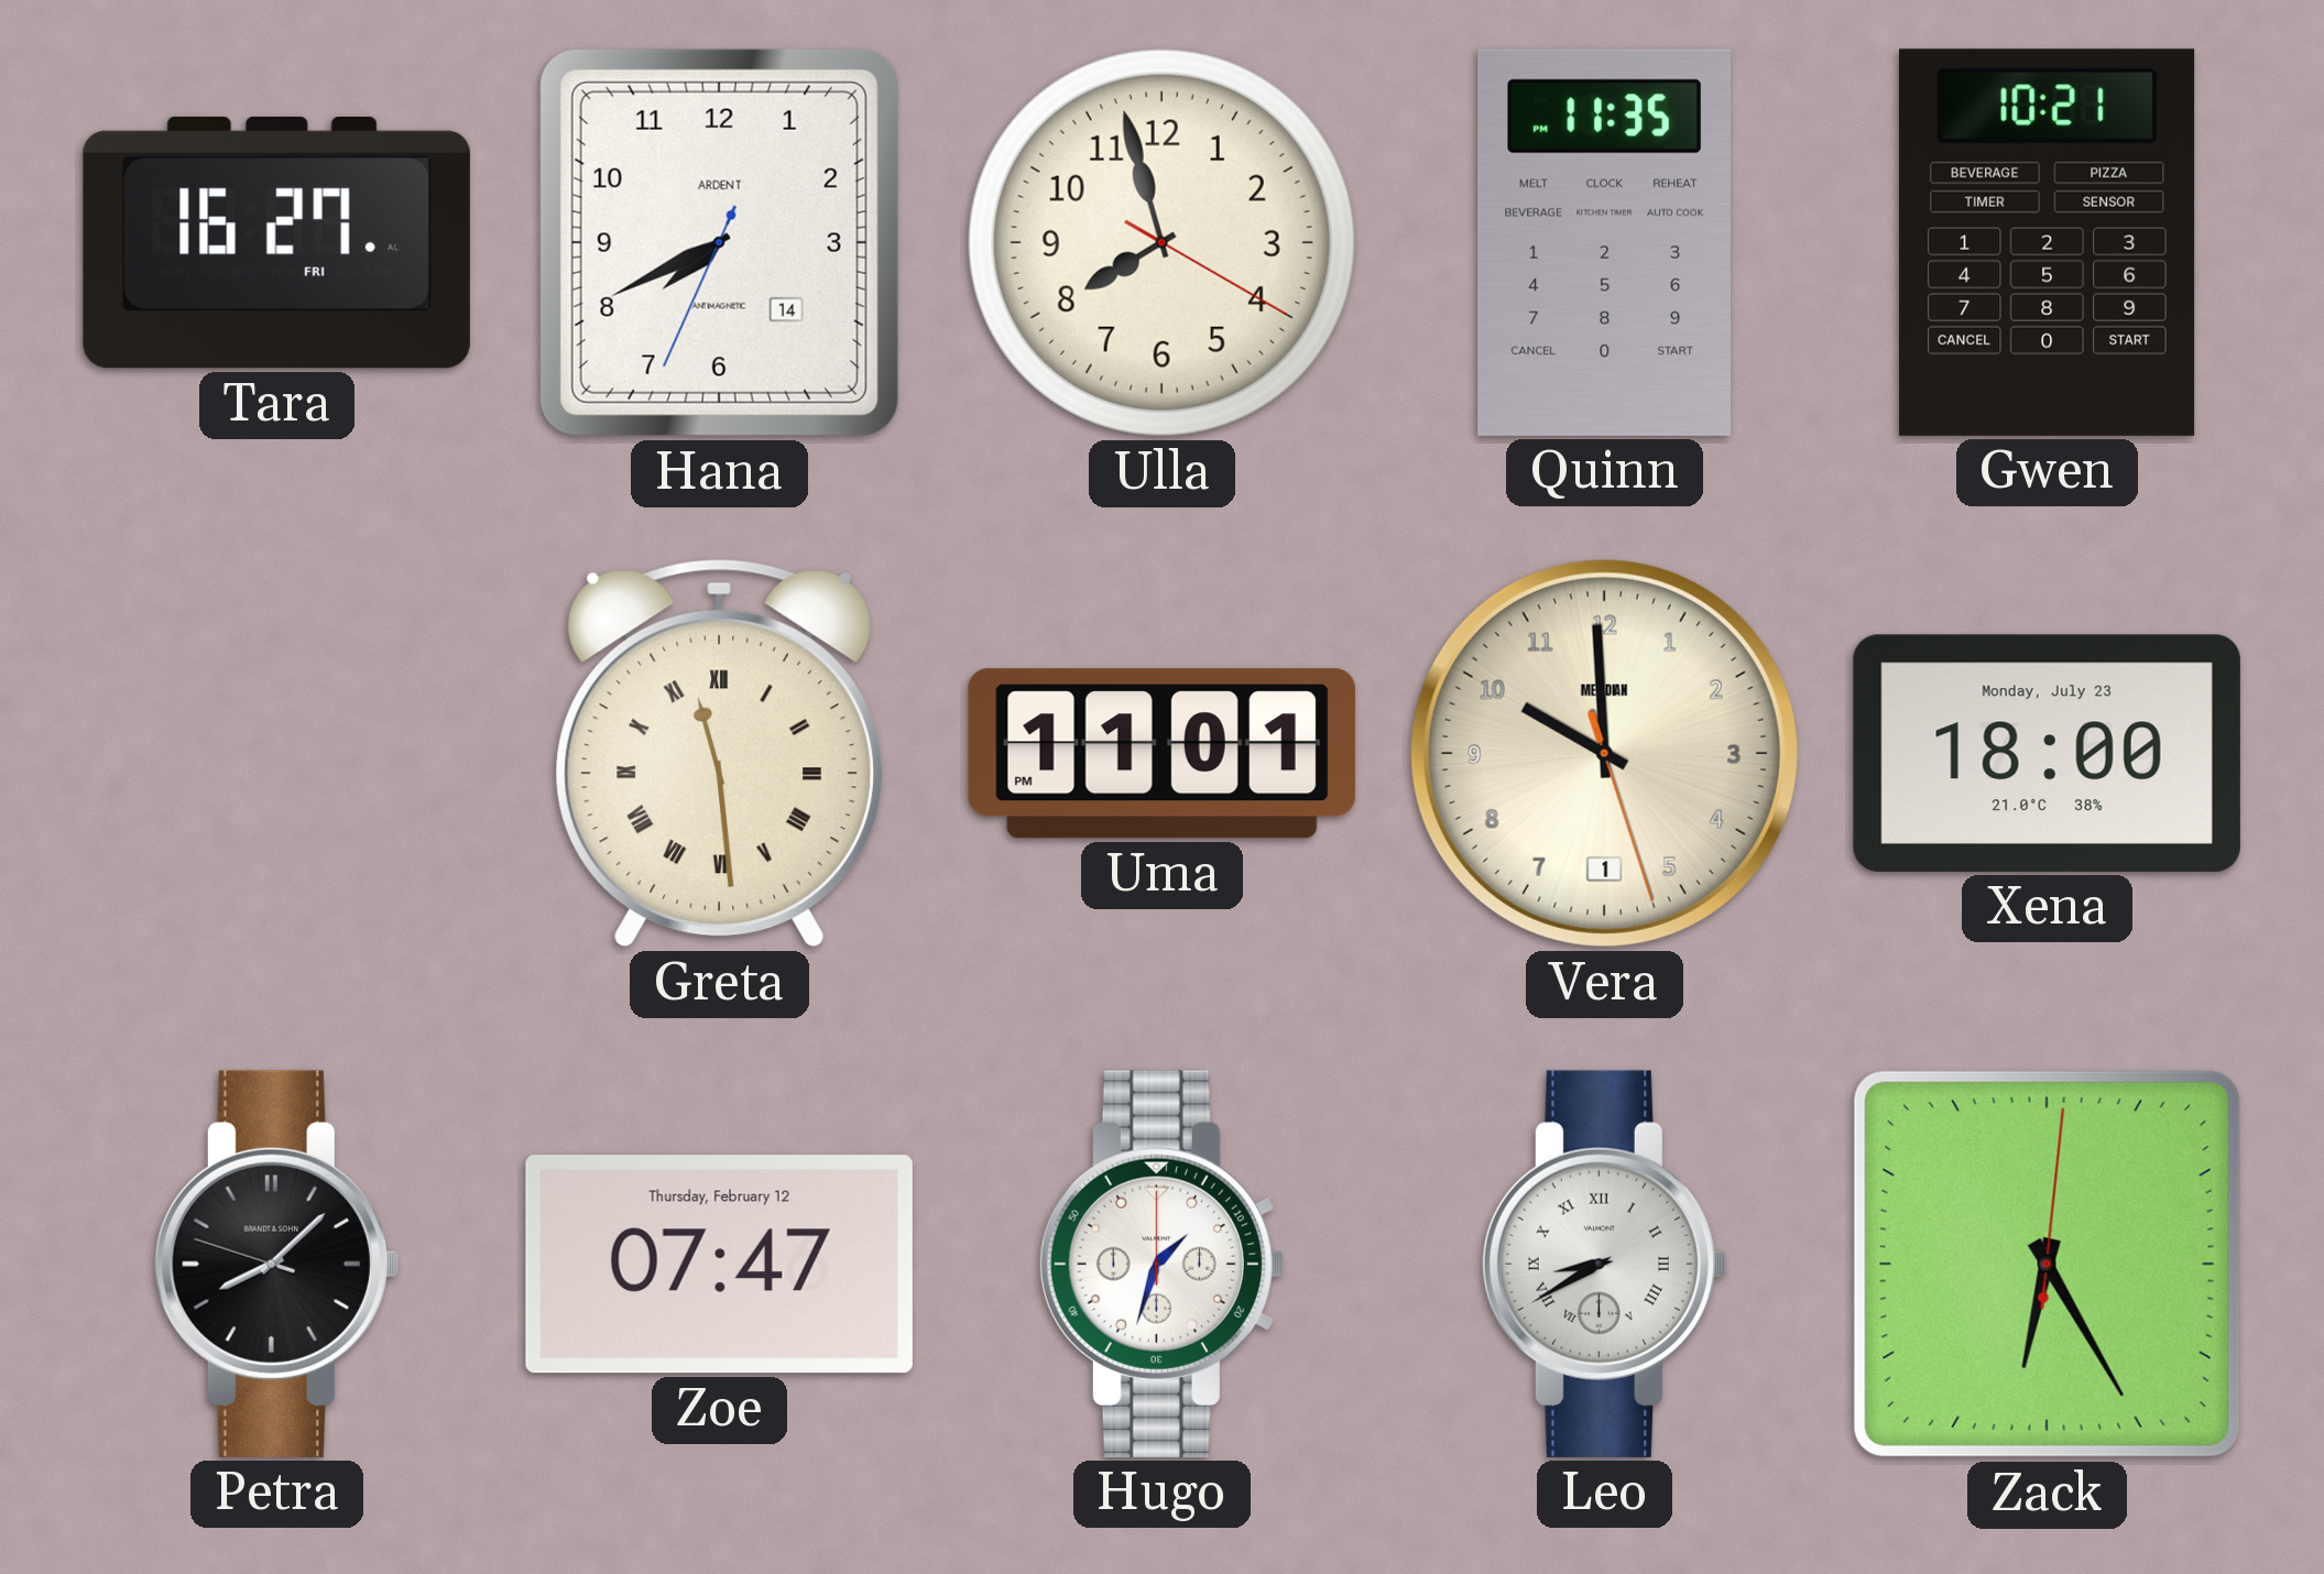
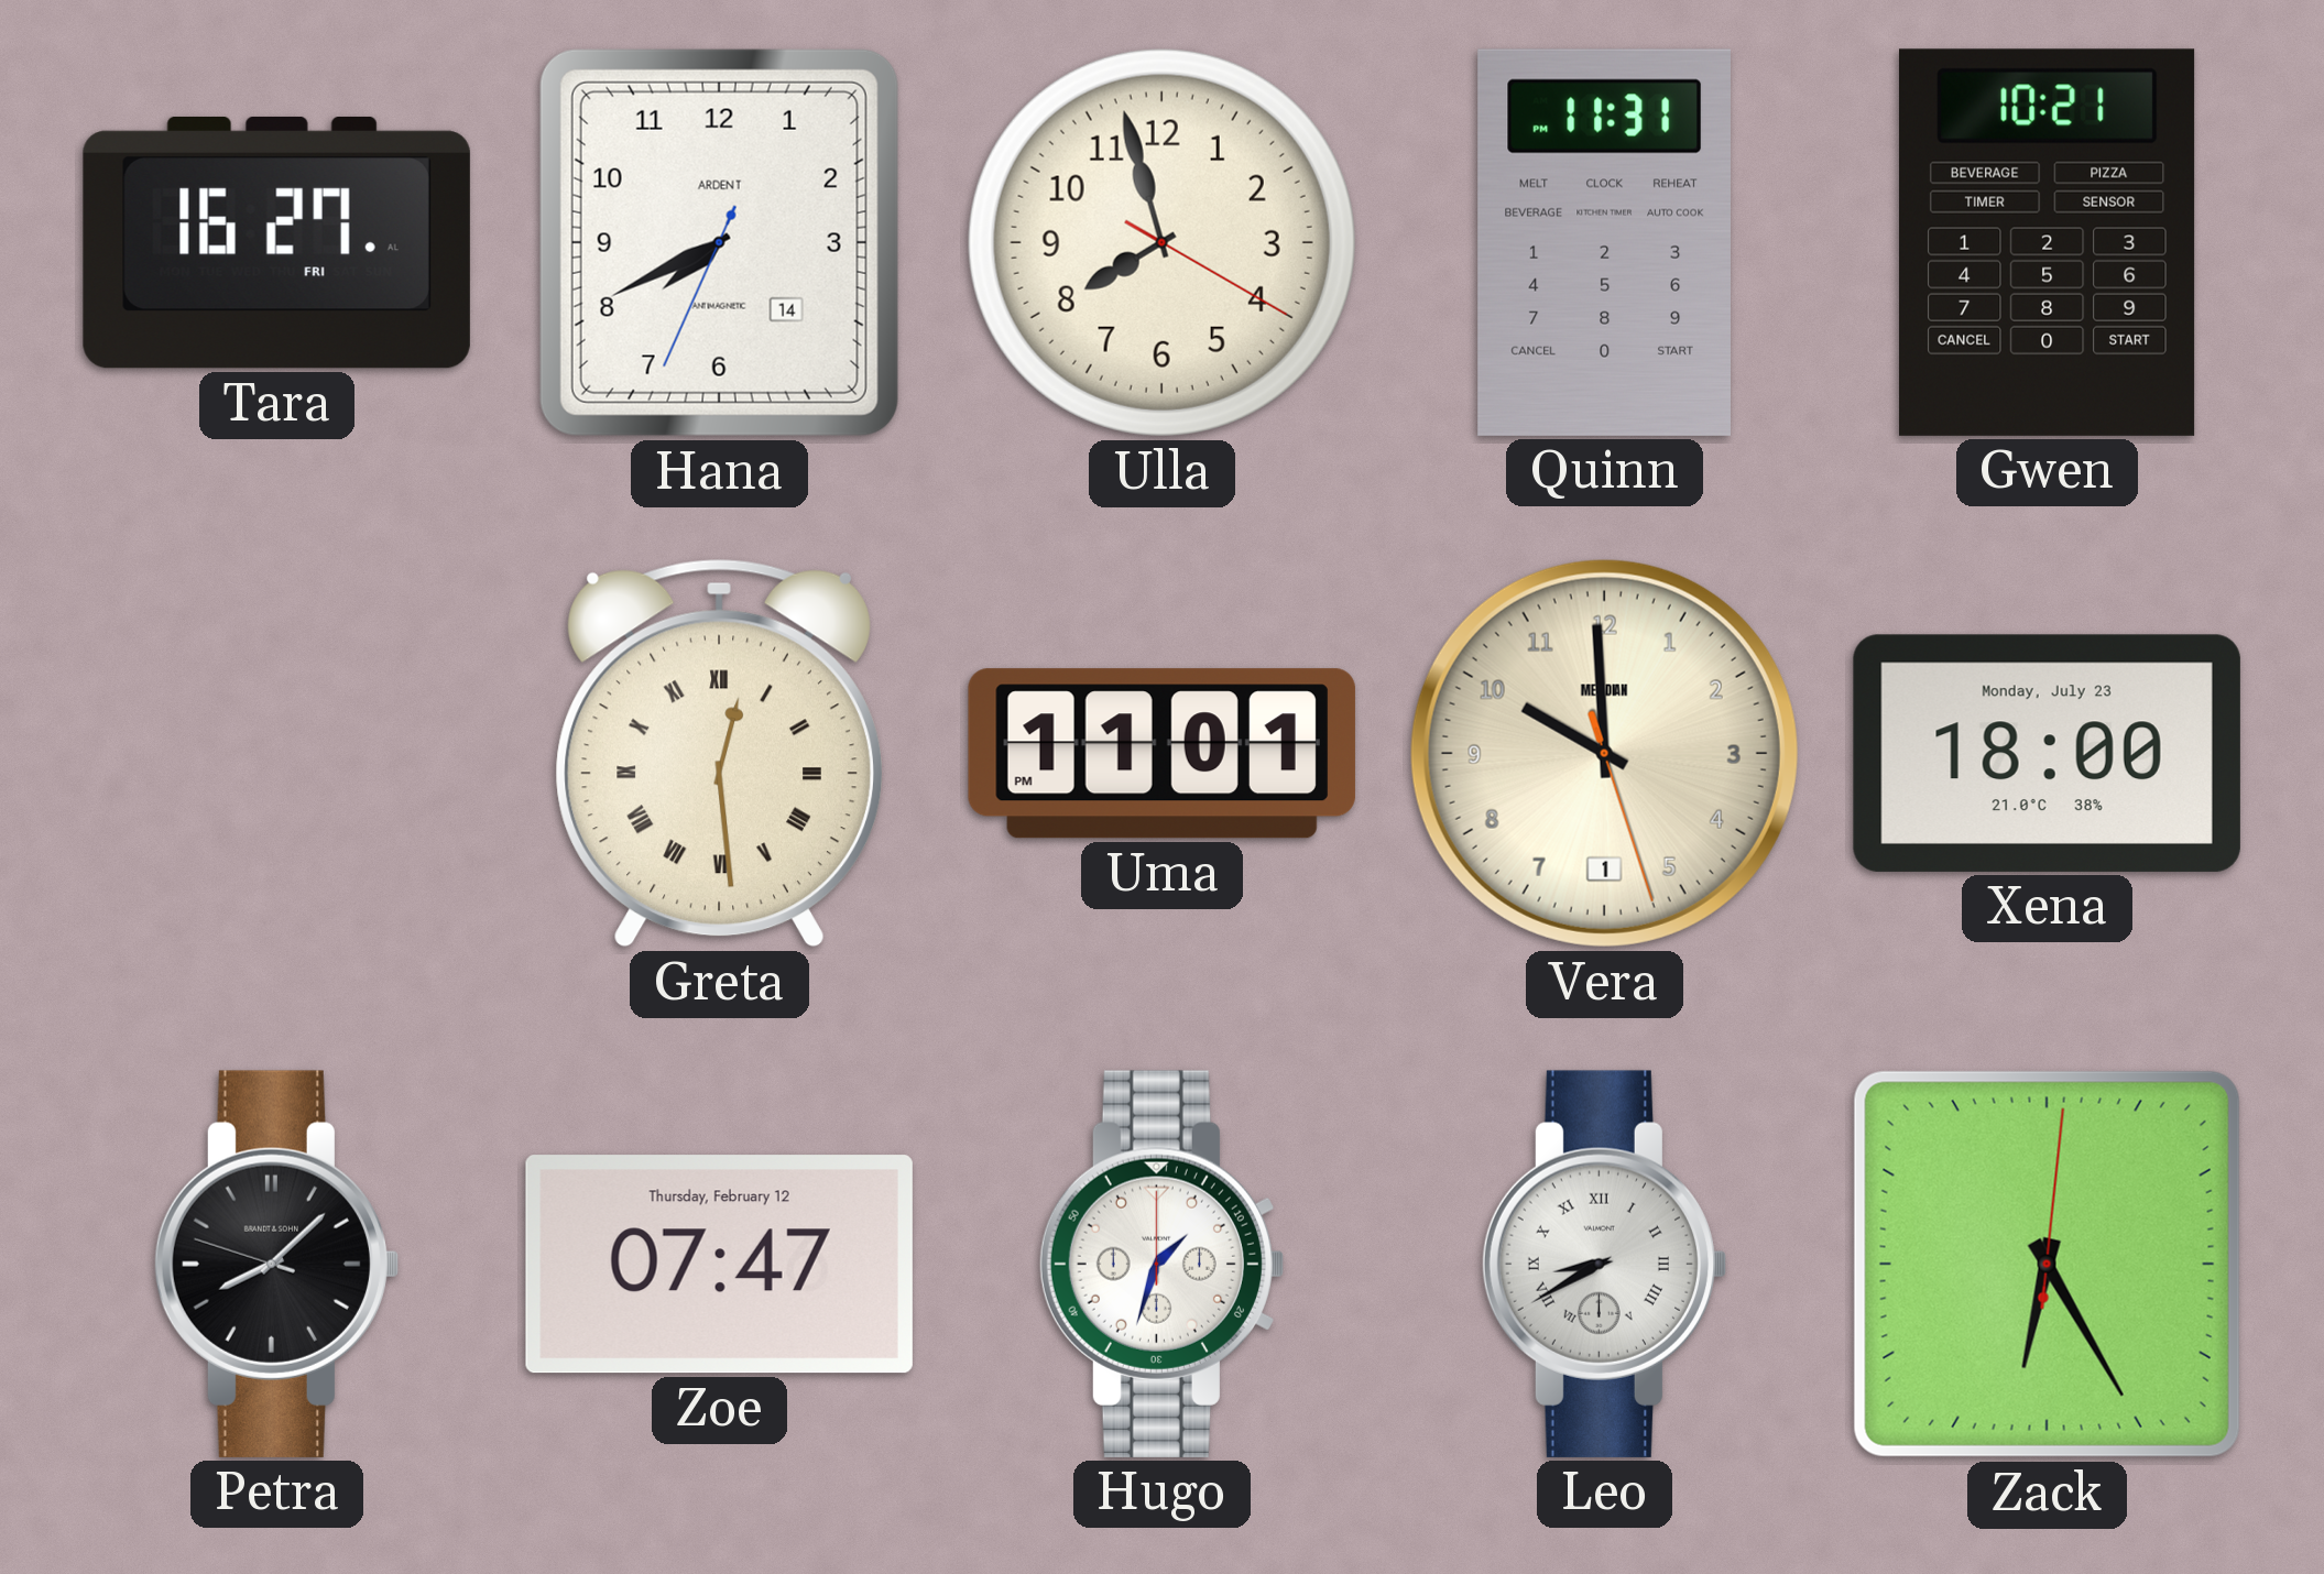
Quinn: 11:35 -> 11:31
Greta: 11:29 -> 12:29
